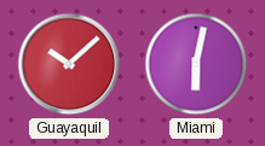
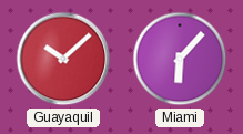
Miami: 6:02 -> 6:07
